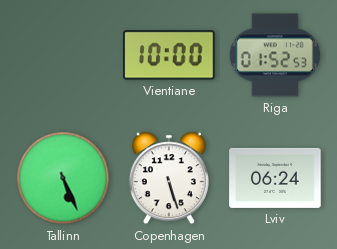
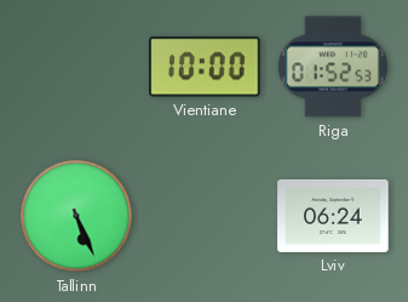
Copenhagen: 5:27 -> none
